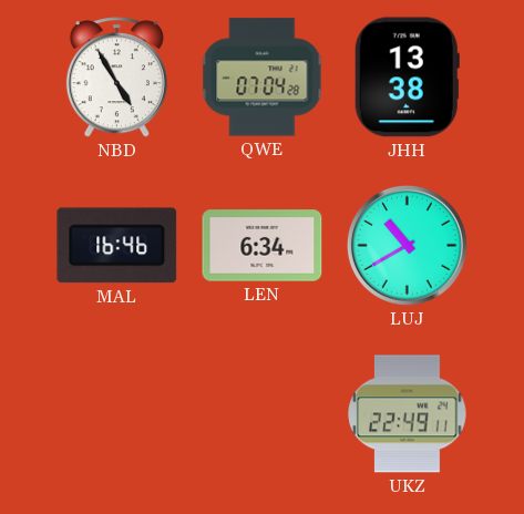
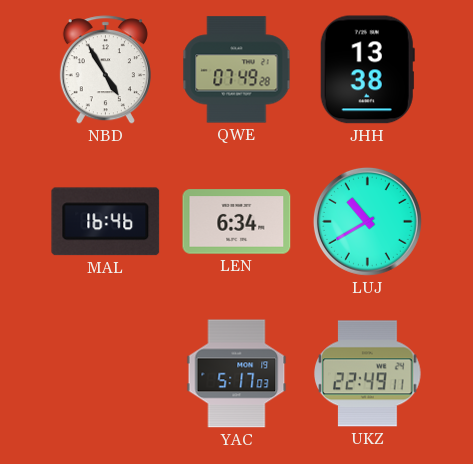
QWE: 07:04 -> 07:49
YAC: none -> 5:17
